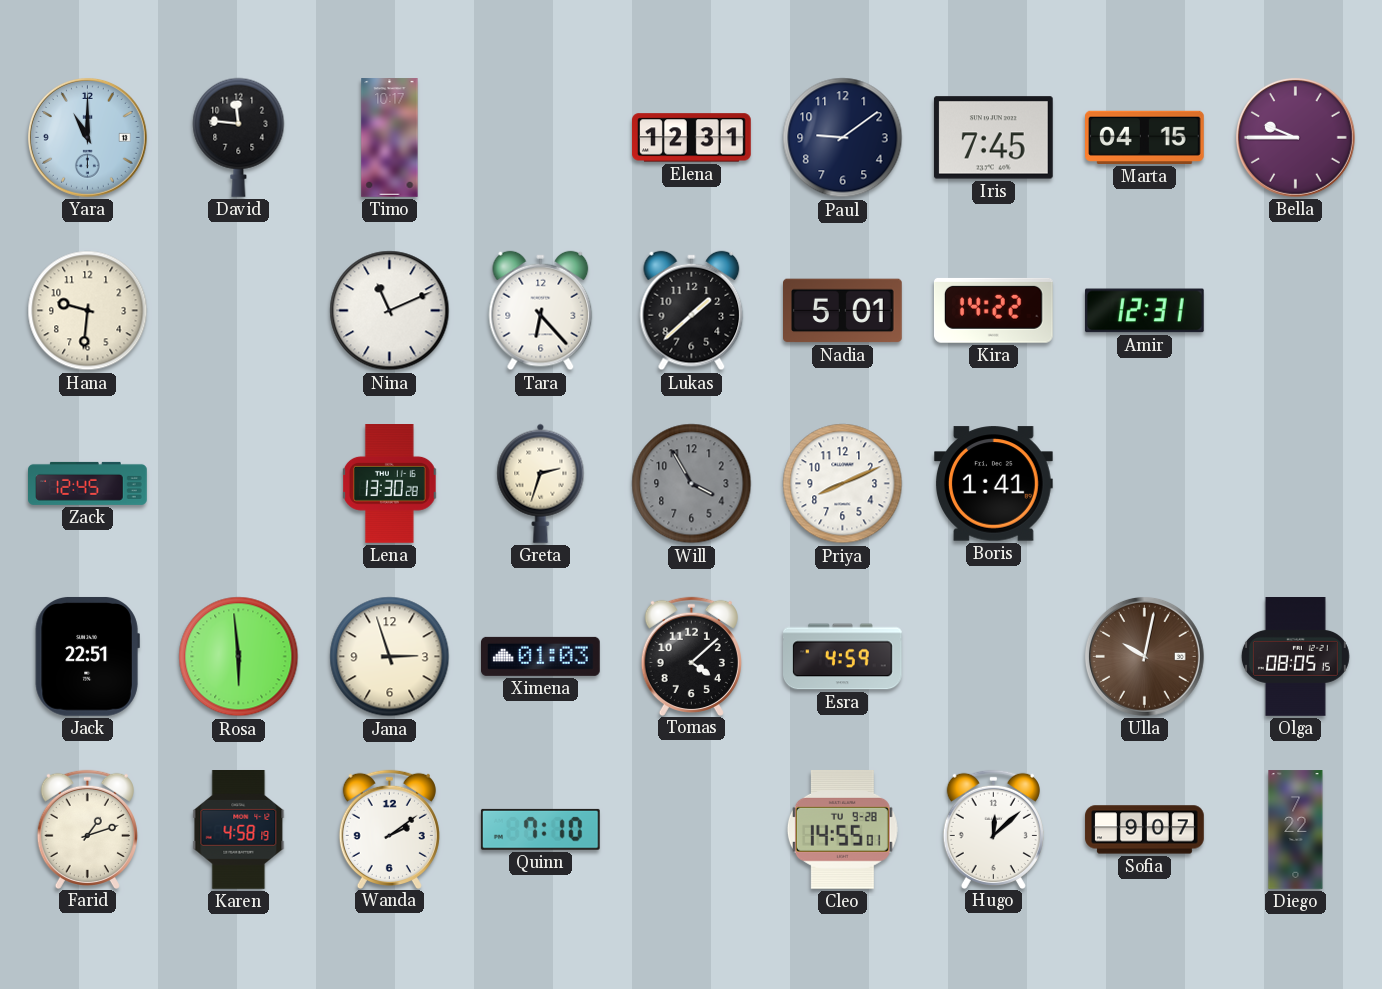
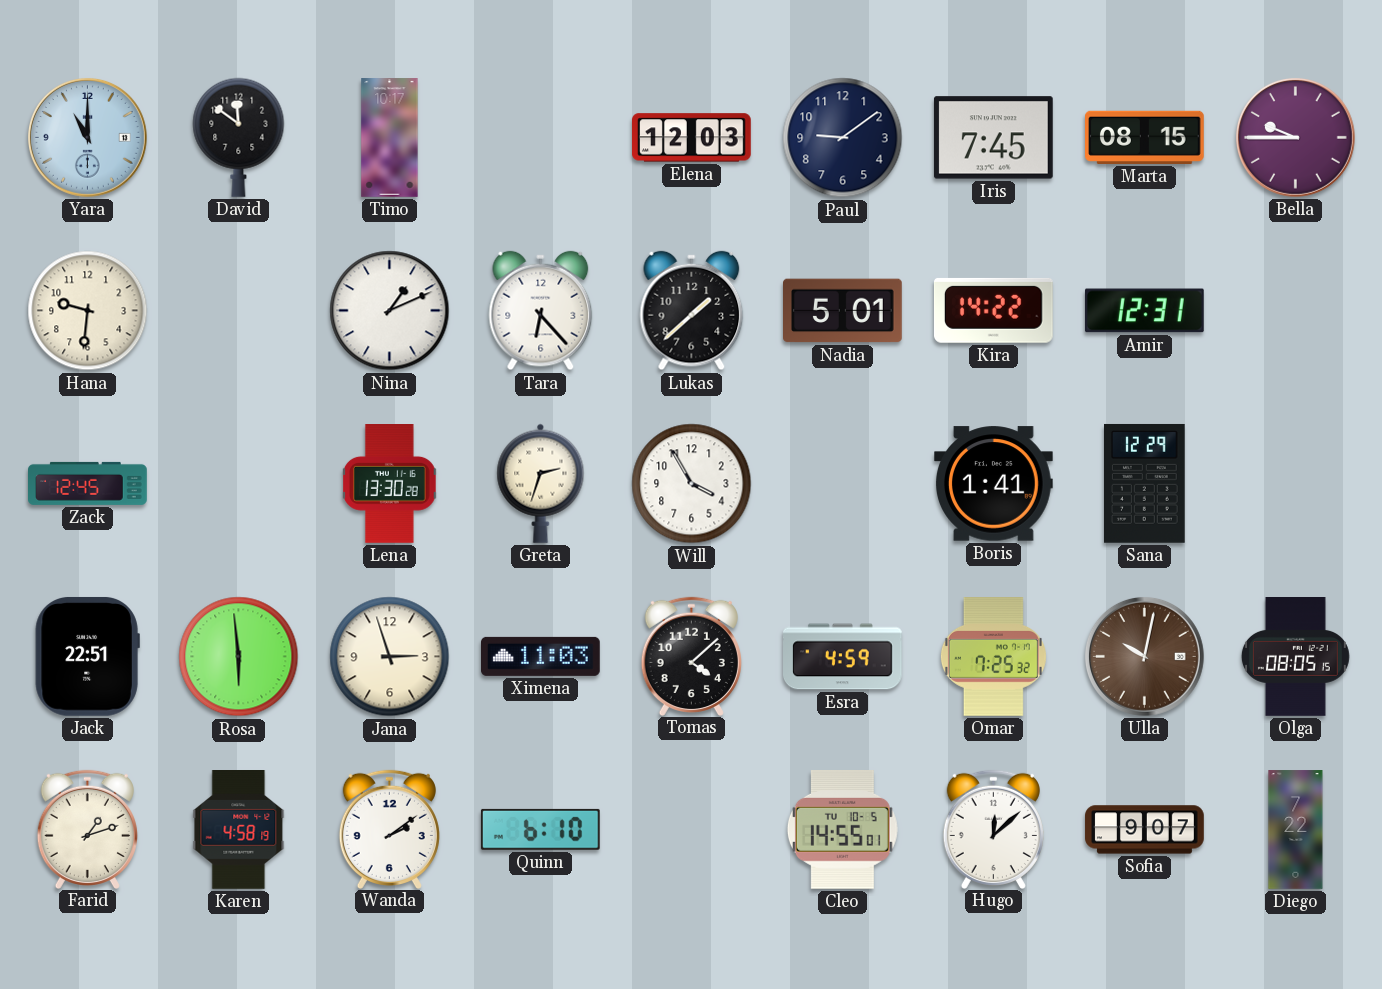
David: 11:46 -> 11:51
Elena: 12:31 -> 12:03
Marta: 04:15 -> 08:15
Nina: 11:11 -> 1:11
Will dial: grey -> white
Priya: 8:11 -> none
Sana: none -> 12:29
Ximena: 01:03 -> 11:03
Omar: none -> 7:25
Quinn: 7:10 -> 6:10
Cleo date: TU 9-28 -> TU 10-5
